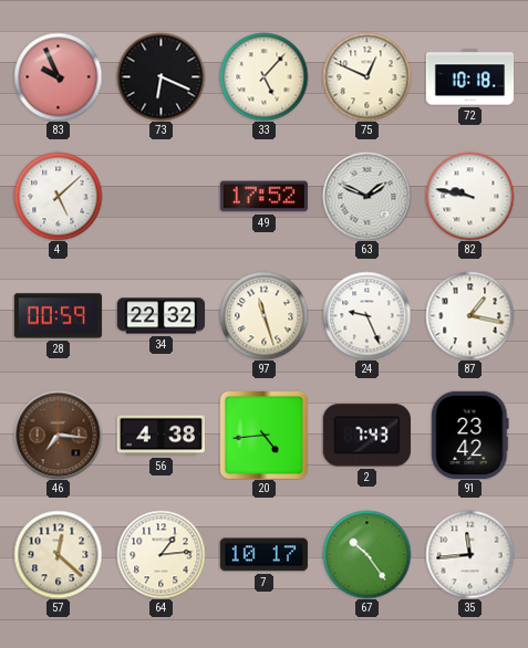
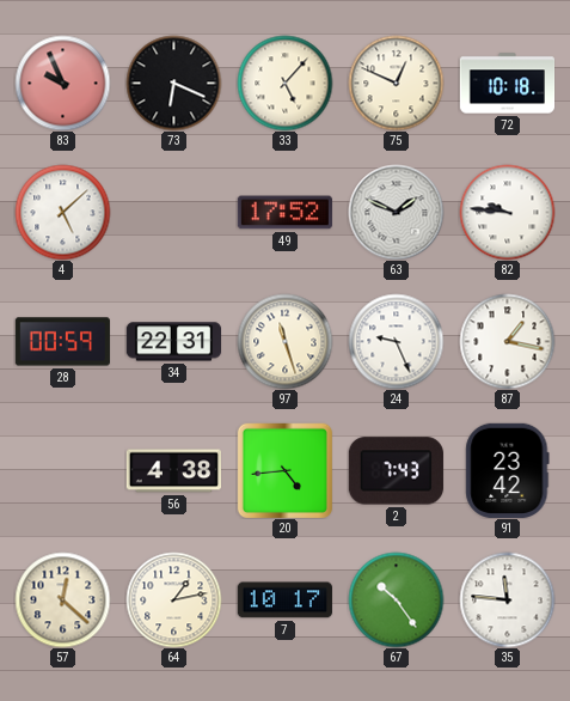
82: 9:47 -> 9:46
34: 22:32 -> 22:31
46: 7:16 -> none
64: 1:14 -> 1:13
35: 11:44 -> 11:46
